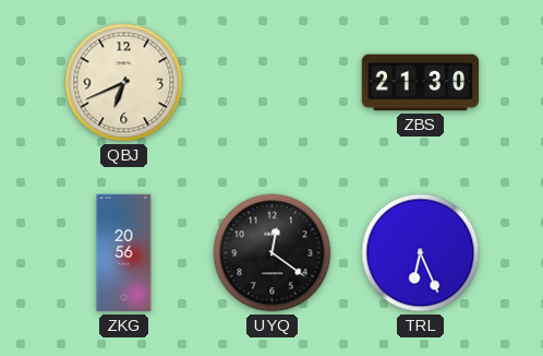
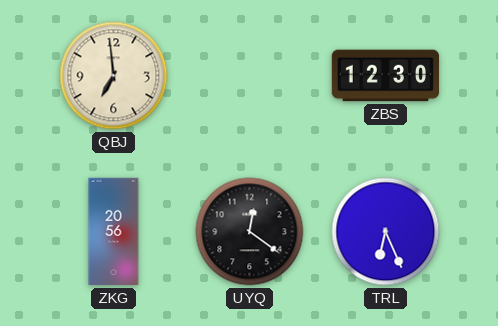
QBJ: 6:41 -> 6:59
ZBS: 21:30 -> 12:30
